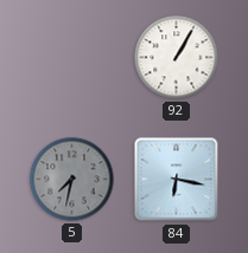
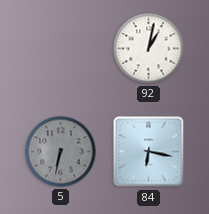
92: 1:05 -> 1:02
5: 7:32 -> 6:32
